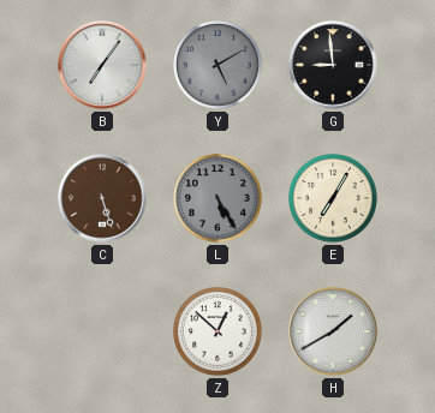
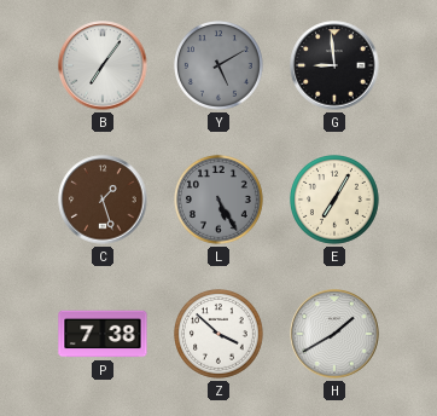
C: 5:27 -> 1:27
P: none -> 7:38
Z: 12:52 -> 3:52
